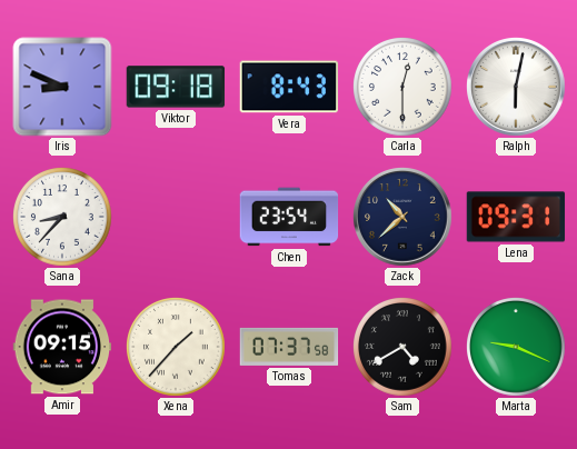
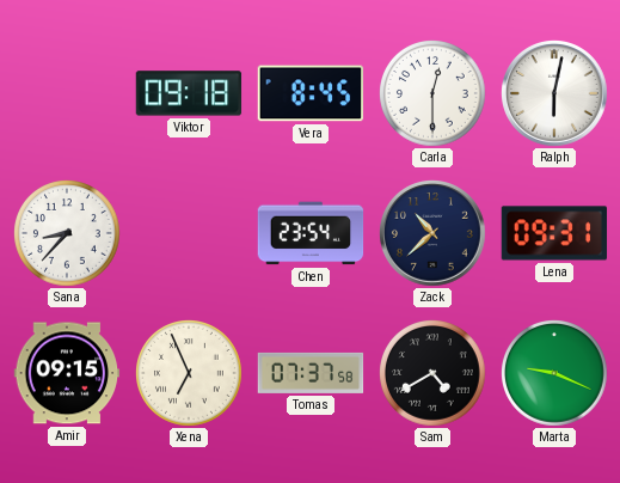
Iris: 8:49 -> none
Vera: 8:43 -> 8:45
Xena: 1:37 -> 6:56
